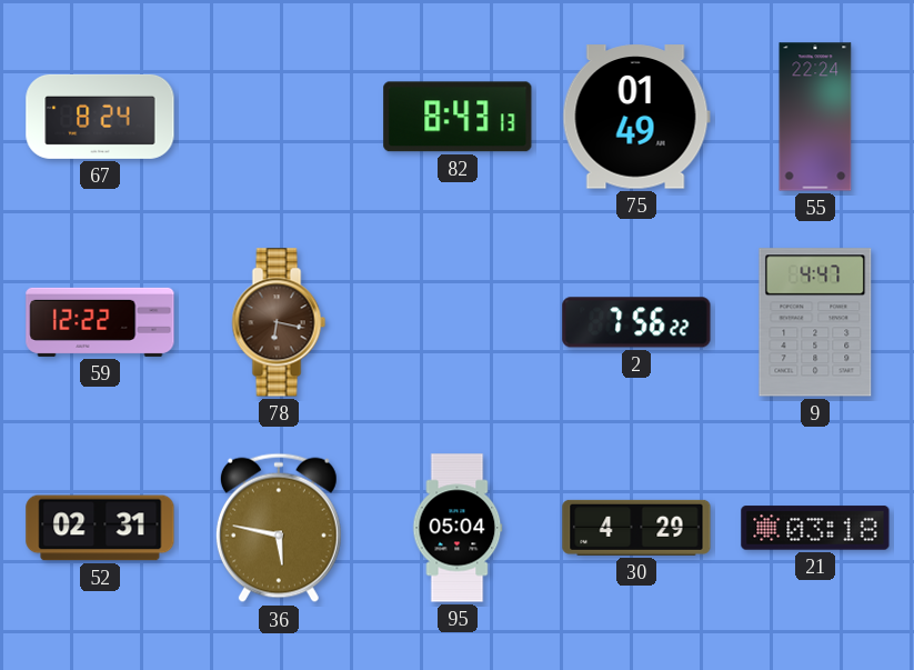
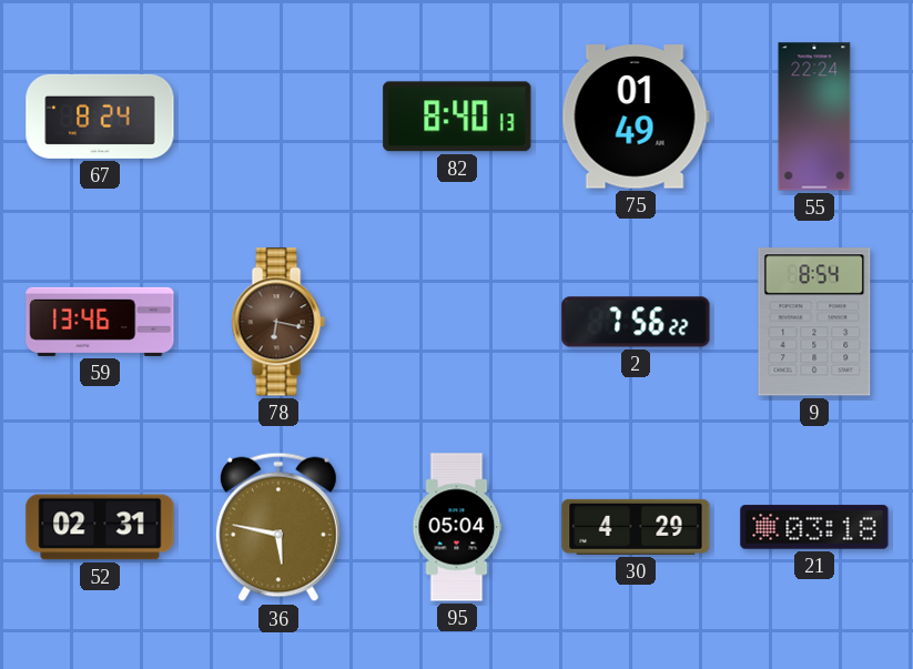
82: 8:43 -> 8:40
59: 12:22 -> 13:46
9: 4:47 -> 8:54
